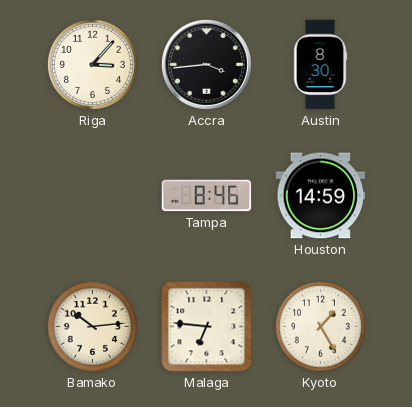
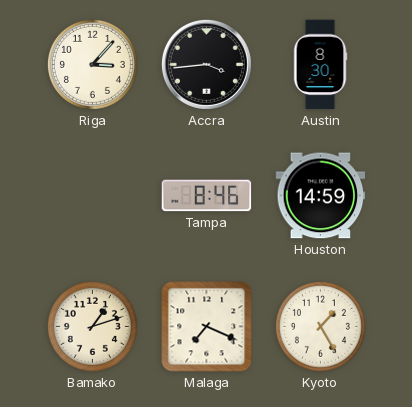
Bamako: 10:14 -> 1:12
Malaga: 6:46 -> 7:19
